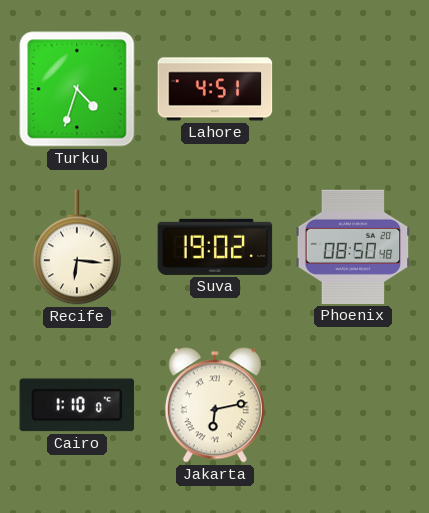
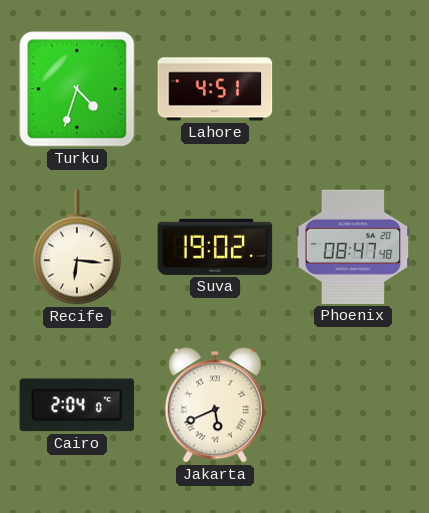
Phoenix: 08:50 -> 08:47
Cairo: 1:10 -> 2:04
Jakarta: 6:13 -> 5:41
